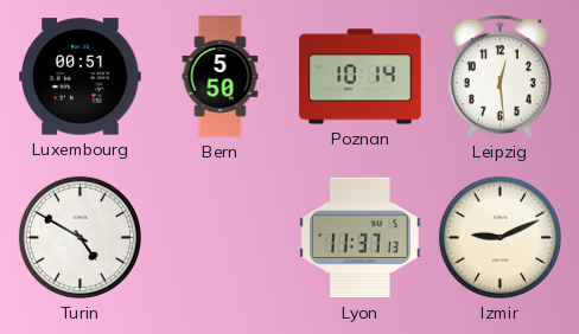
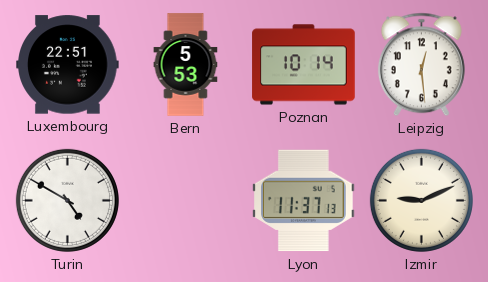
Luxembourg: 00:51 -> 22:51
Bern: 5:50 -> 5:53
